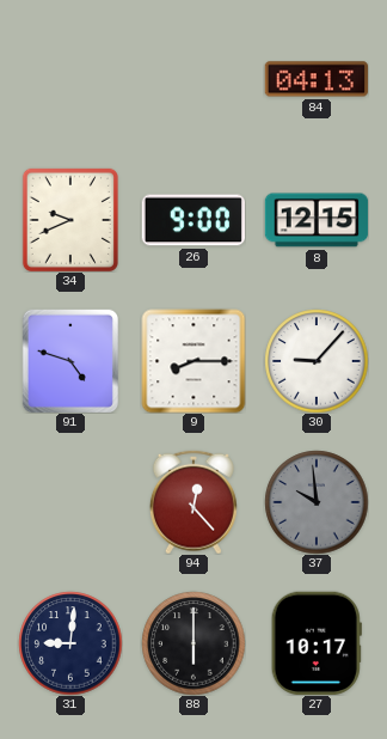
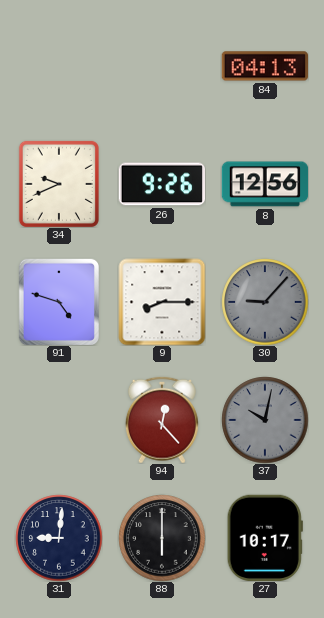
26: 9:00 -> 9:26
8: 12:15 -> 12:56
30 dial: white -> grey
37: 9:59 -> 10:02
